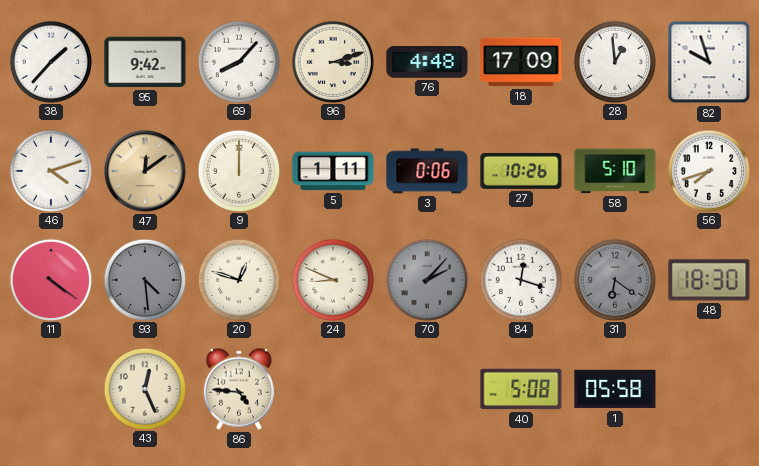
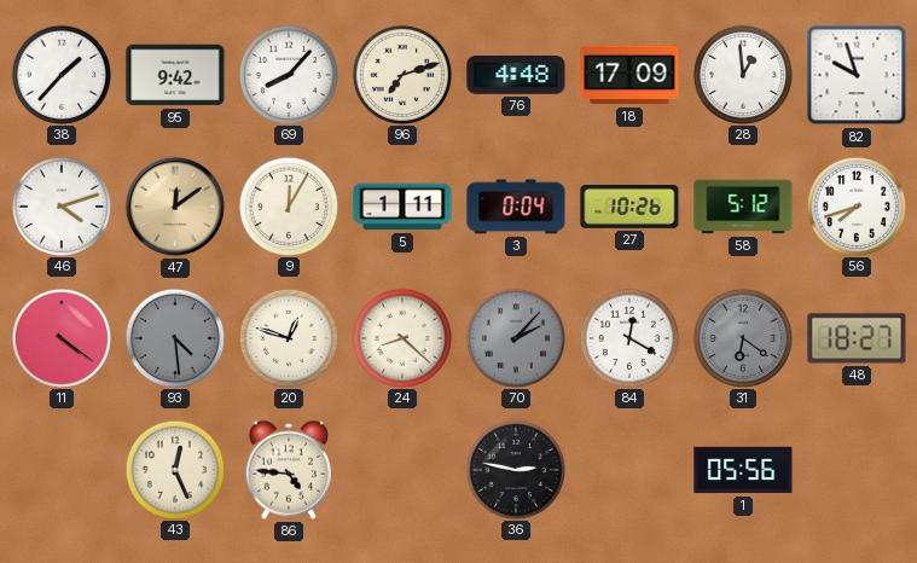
96: 3:12 -> 7:12
9: 12:00 -> 12:05
3: 0:06 -> 0:04
58: 5:10 -> 5:12
24: 8:49 -> 8:22
84: 12:18 -> 12:20
48: 18:30 -> 18:27
36: none -> 2:47
40: 5:08 -> none
1: 05:58 -> 05:56
